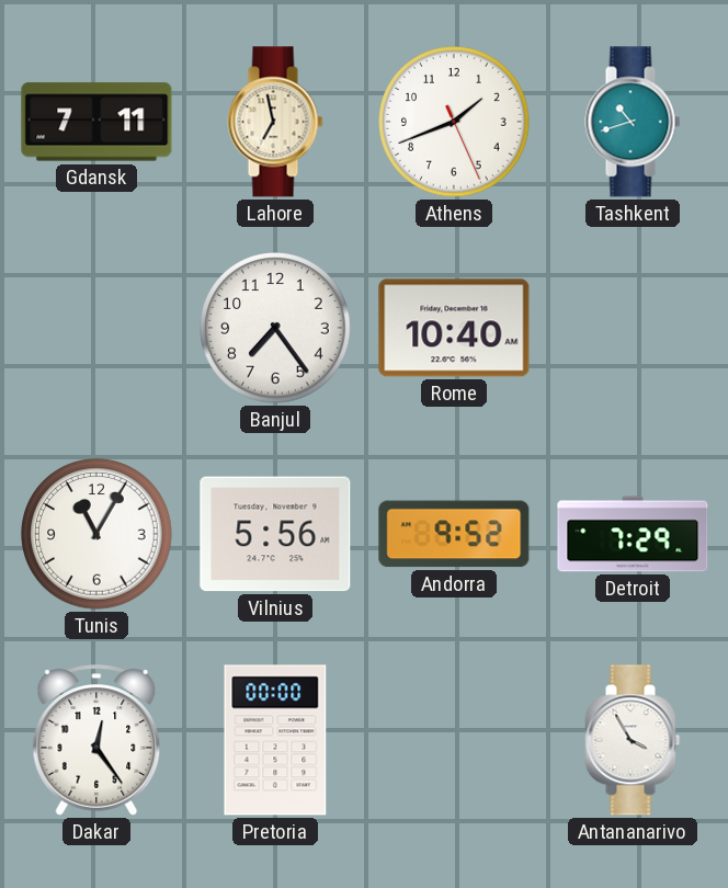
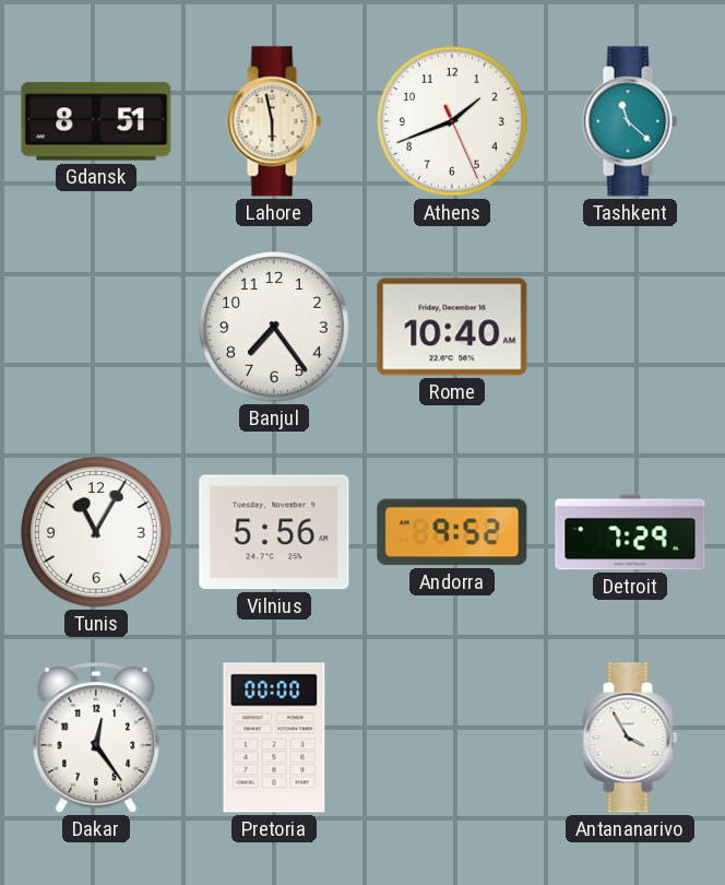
Gdansk: 7:11 -> 8:51
Lahore: 6:58 -> 5:58
Tashkent: 10:42 -> 11:22
